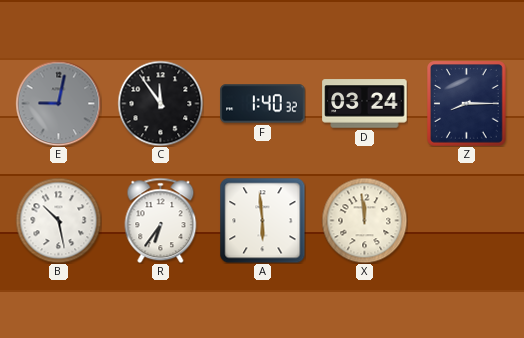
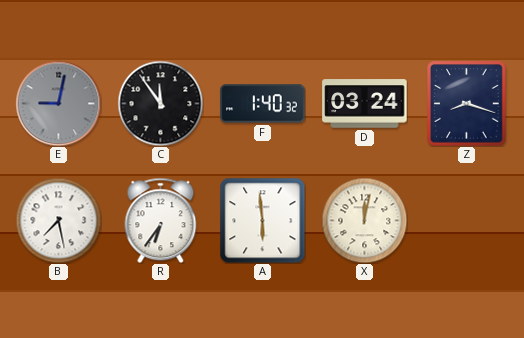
Z: 8:15 -> 8:18
B: 10:28 -> 7:28
X: 11:59 -> 12:02
